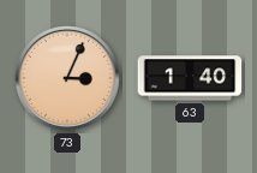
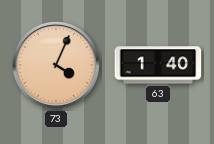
73: 3:04 -> 4:04
